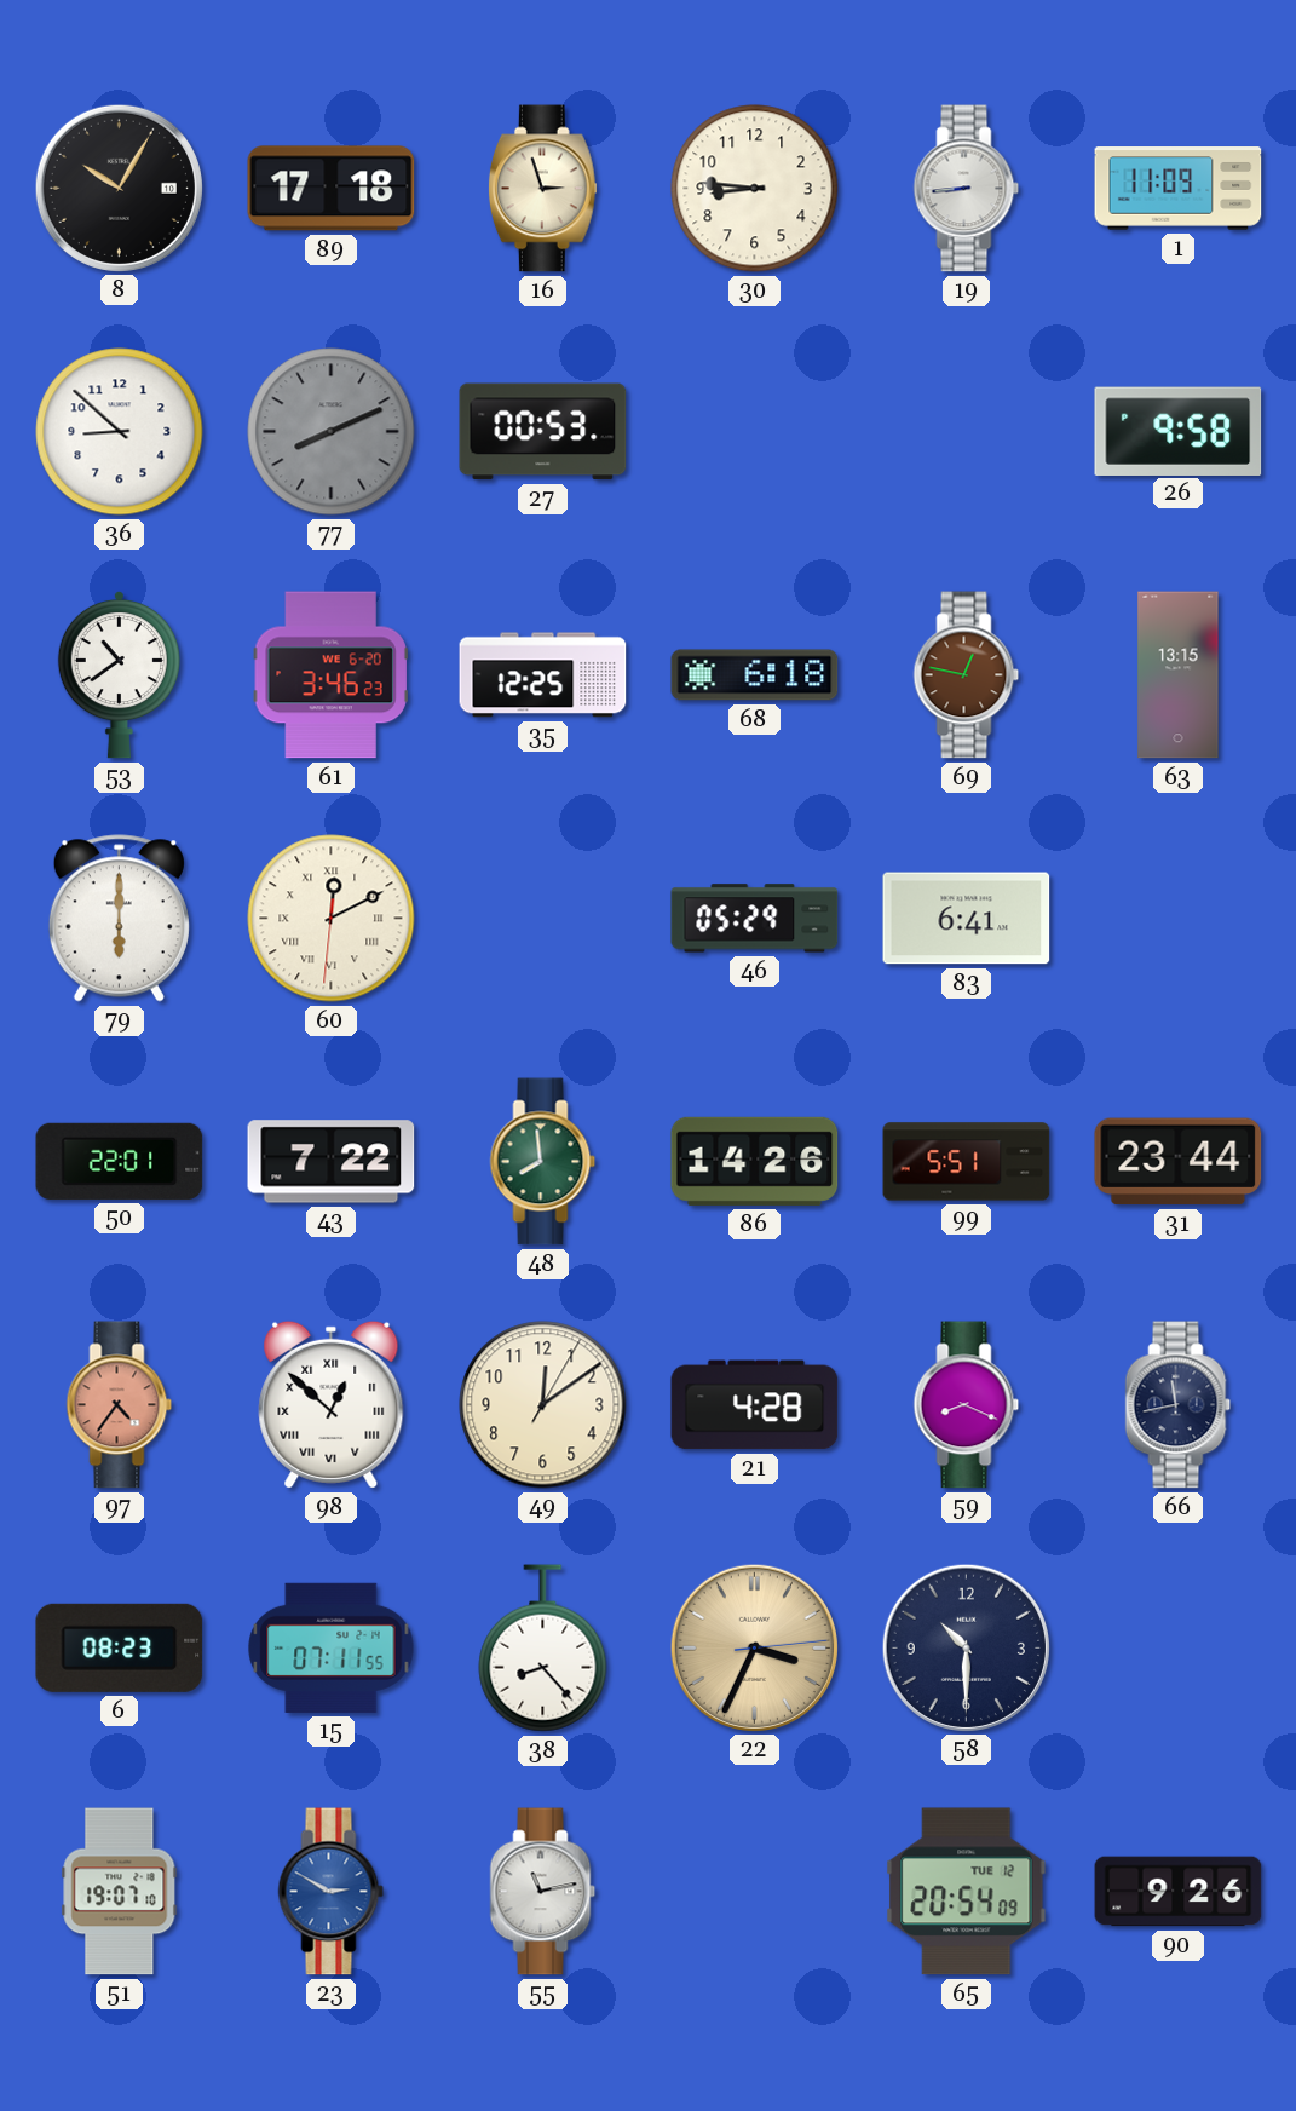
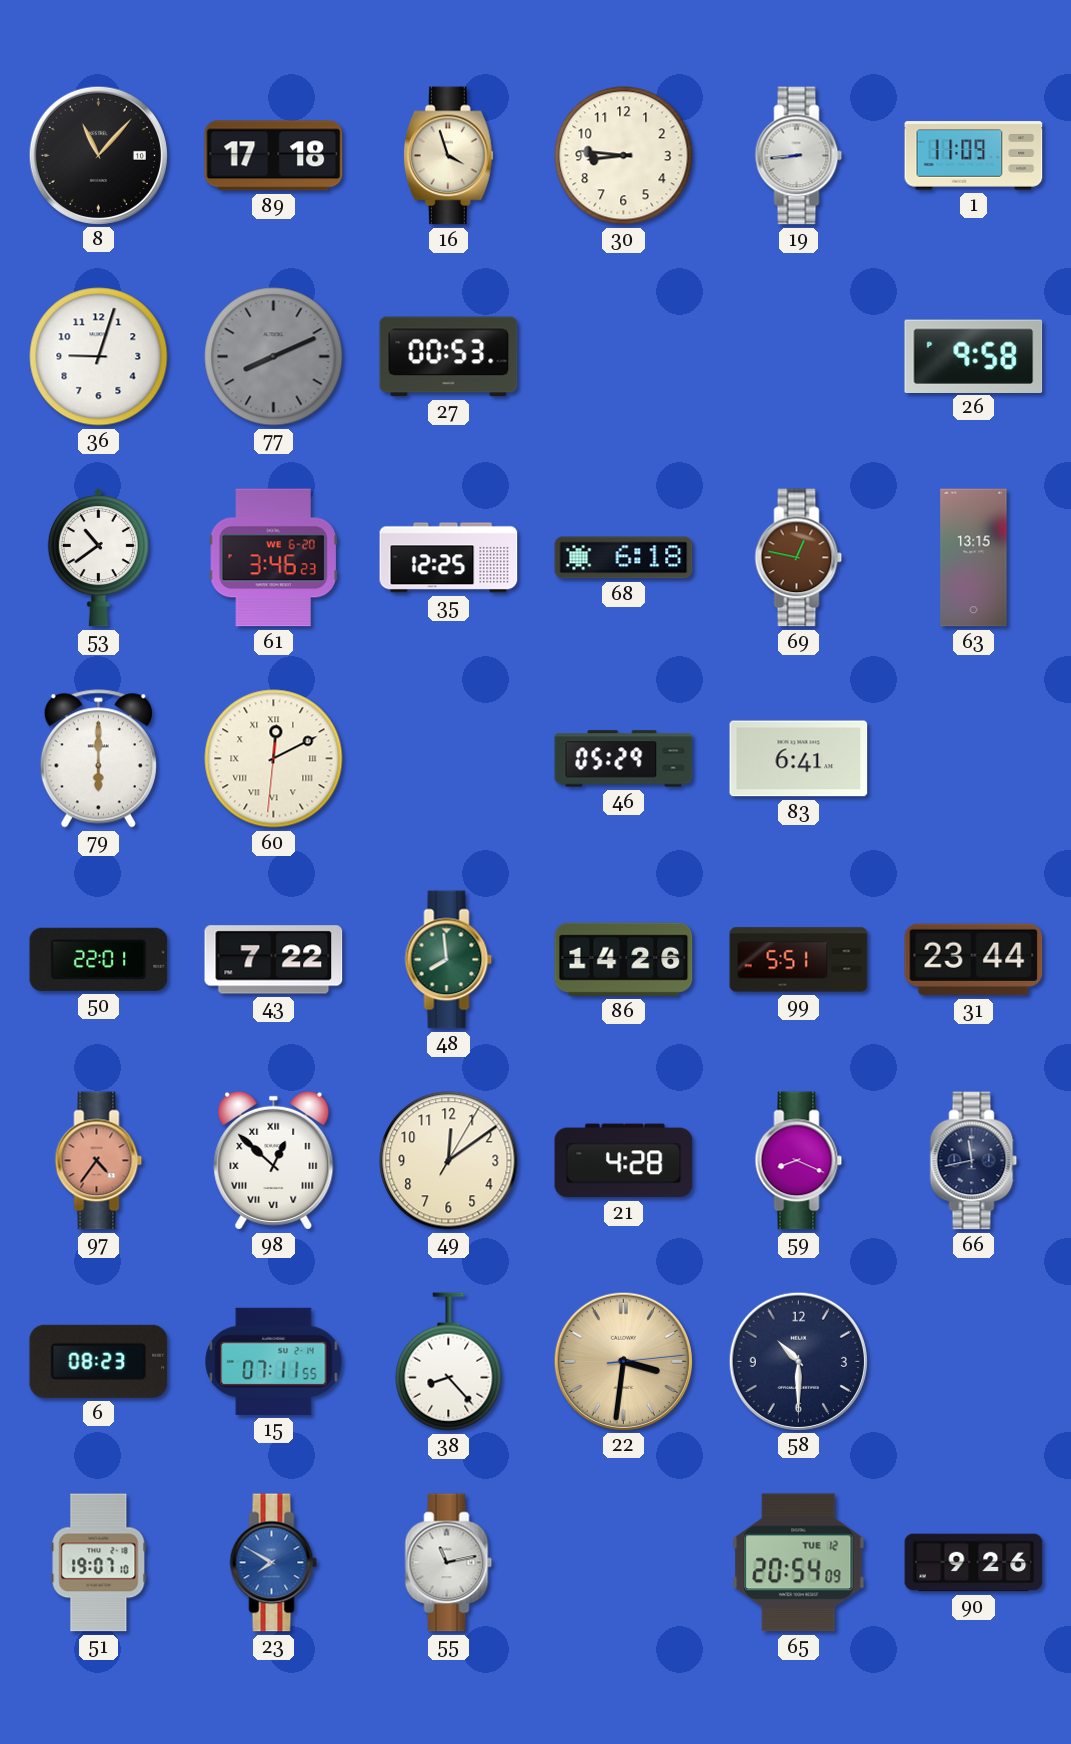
8: 10:05 -> 11:07
16: 2:57 -> 3:57
36: 8:52 -> 9:03
22: 3:34 -> 3:31
23: 2:50 -> 7:50
